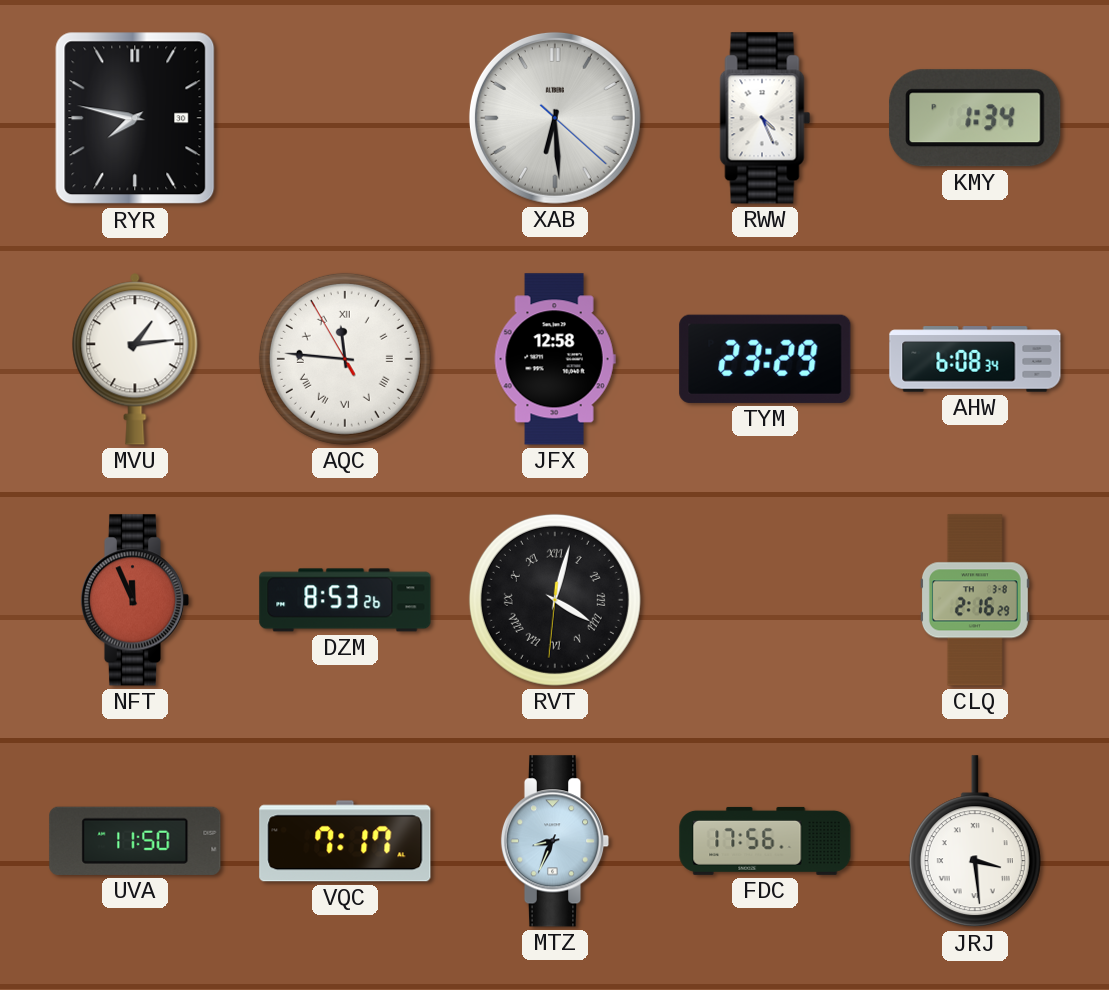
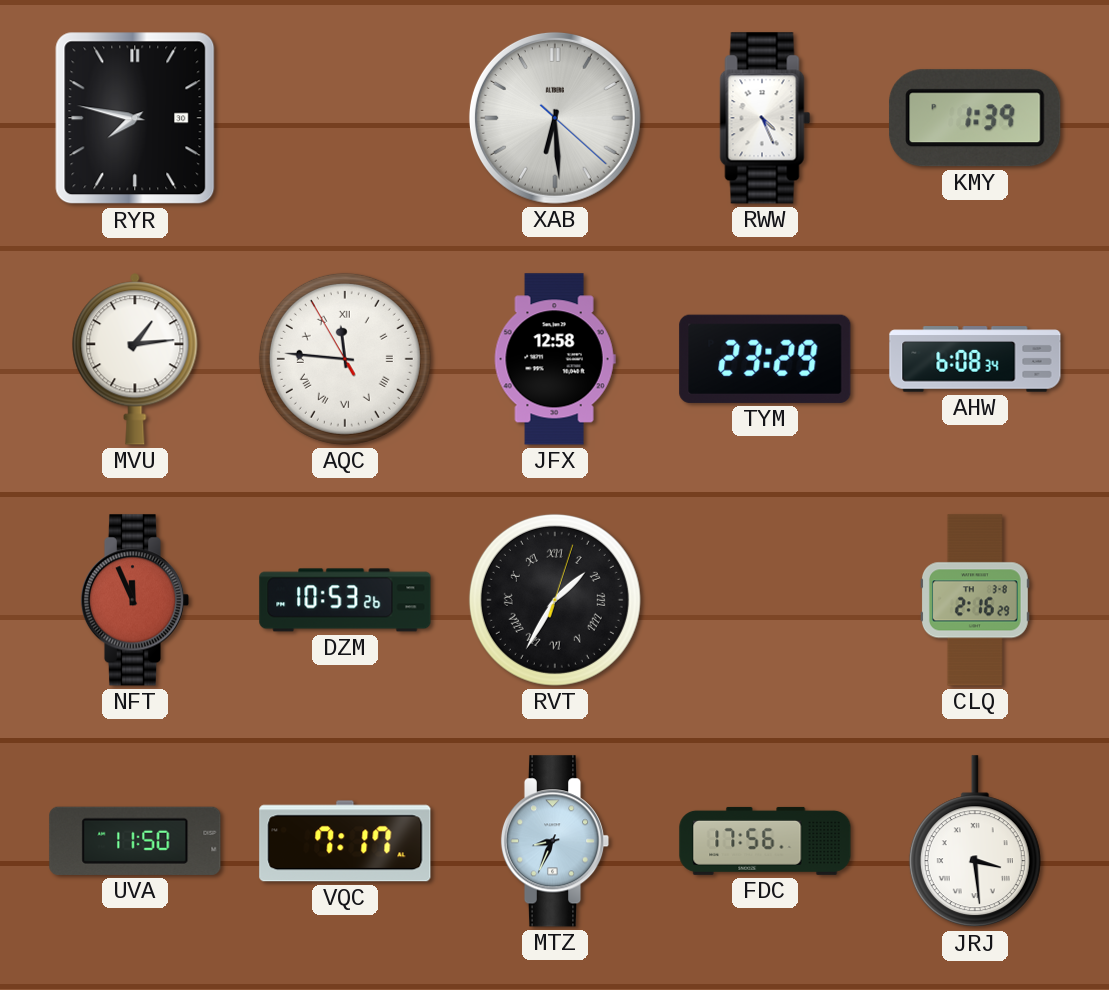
KMY: 1:34 -> 1:39
DZM: 8:53 -> 10:53
RVT: 4:02 -> 1:35
